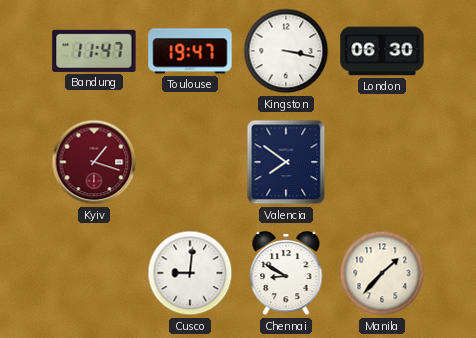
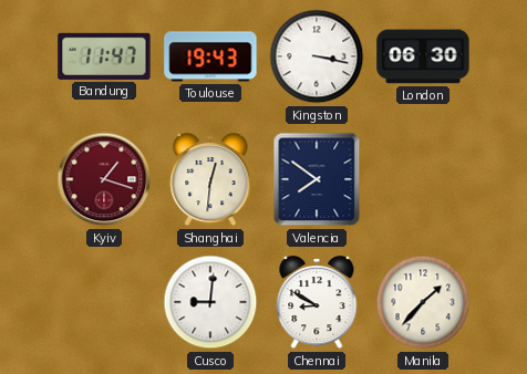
Toulouse: 19:47 -> 19:43
Shanghai: none -> 12:31
